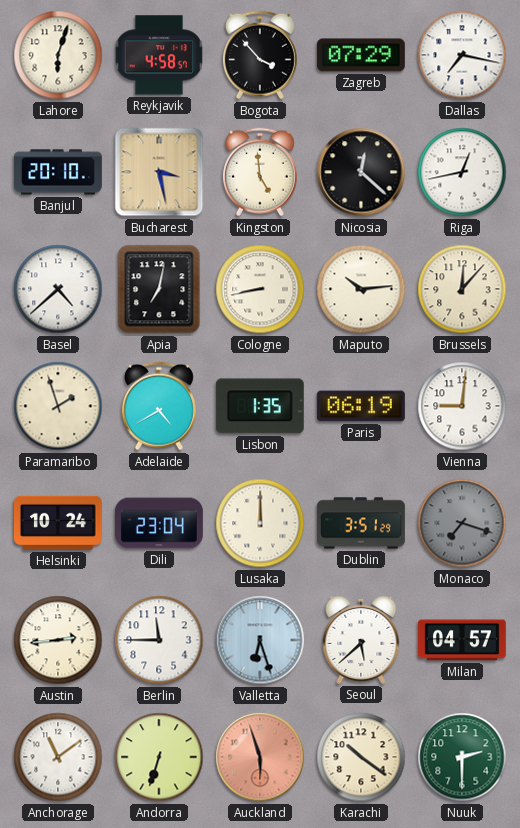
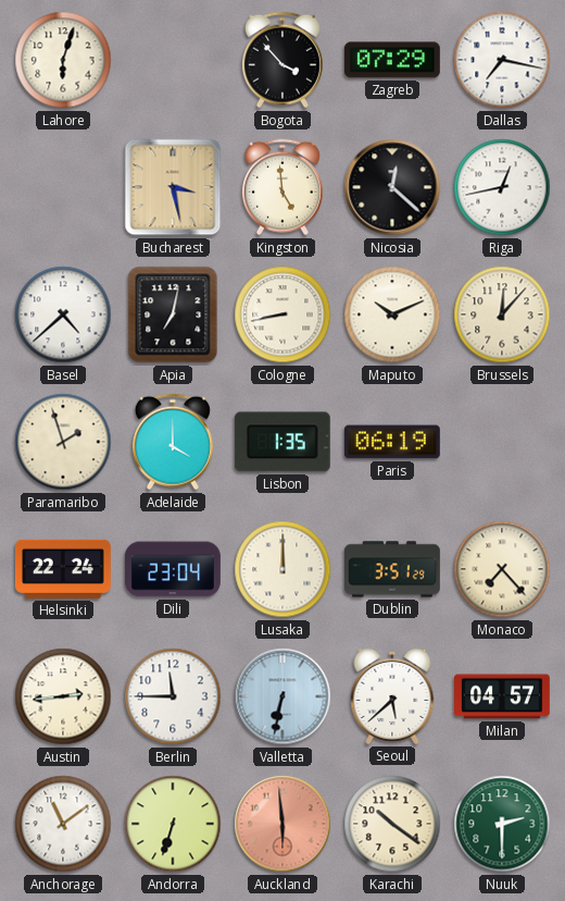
Reykjavik: 4:58 -> none
Banjul: 20:10 -> none
Maputo: 10:14 -> 10:11
Adelaide: 4:40 -> 4:00
Vienna: 9:01 -> none
Helsinki: 10:24 -> 22:24
Monaco: 7:18 -> 7:23
Monaco dial: grey -> cream
Valletta: 6:27 -> 6:32
Auckland: 5:57 -> 5:59
